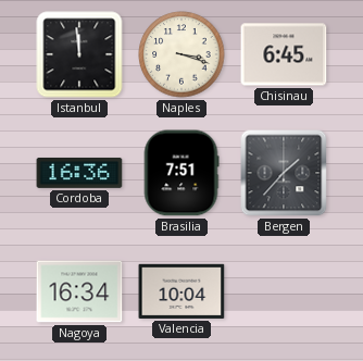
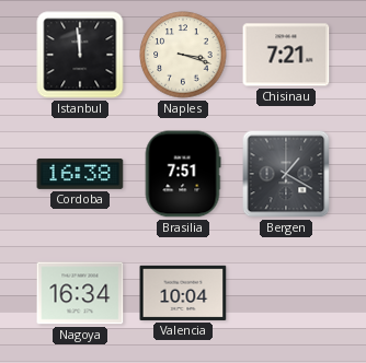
Chisinau: 6:45 -> 7:21
Cordoba: 16:36 -> 16:38
Bergen: 1:37 -> 1:20
